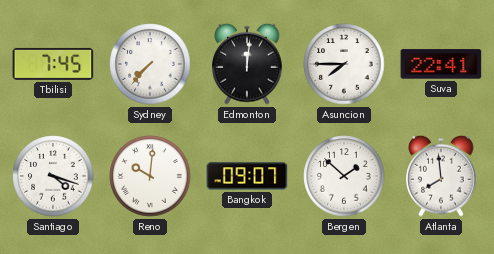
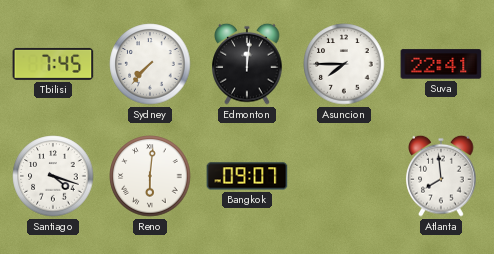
Reno: 10:01 -> 6:01
Bergen: 1:52 -> none
